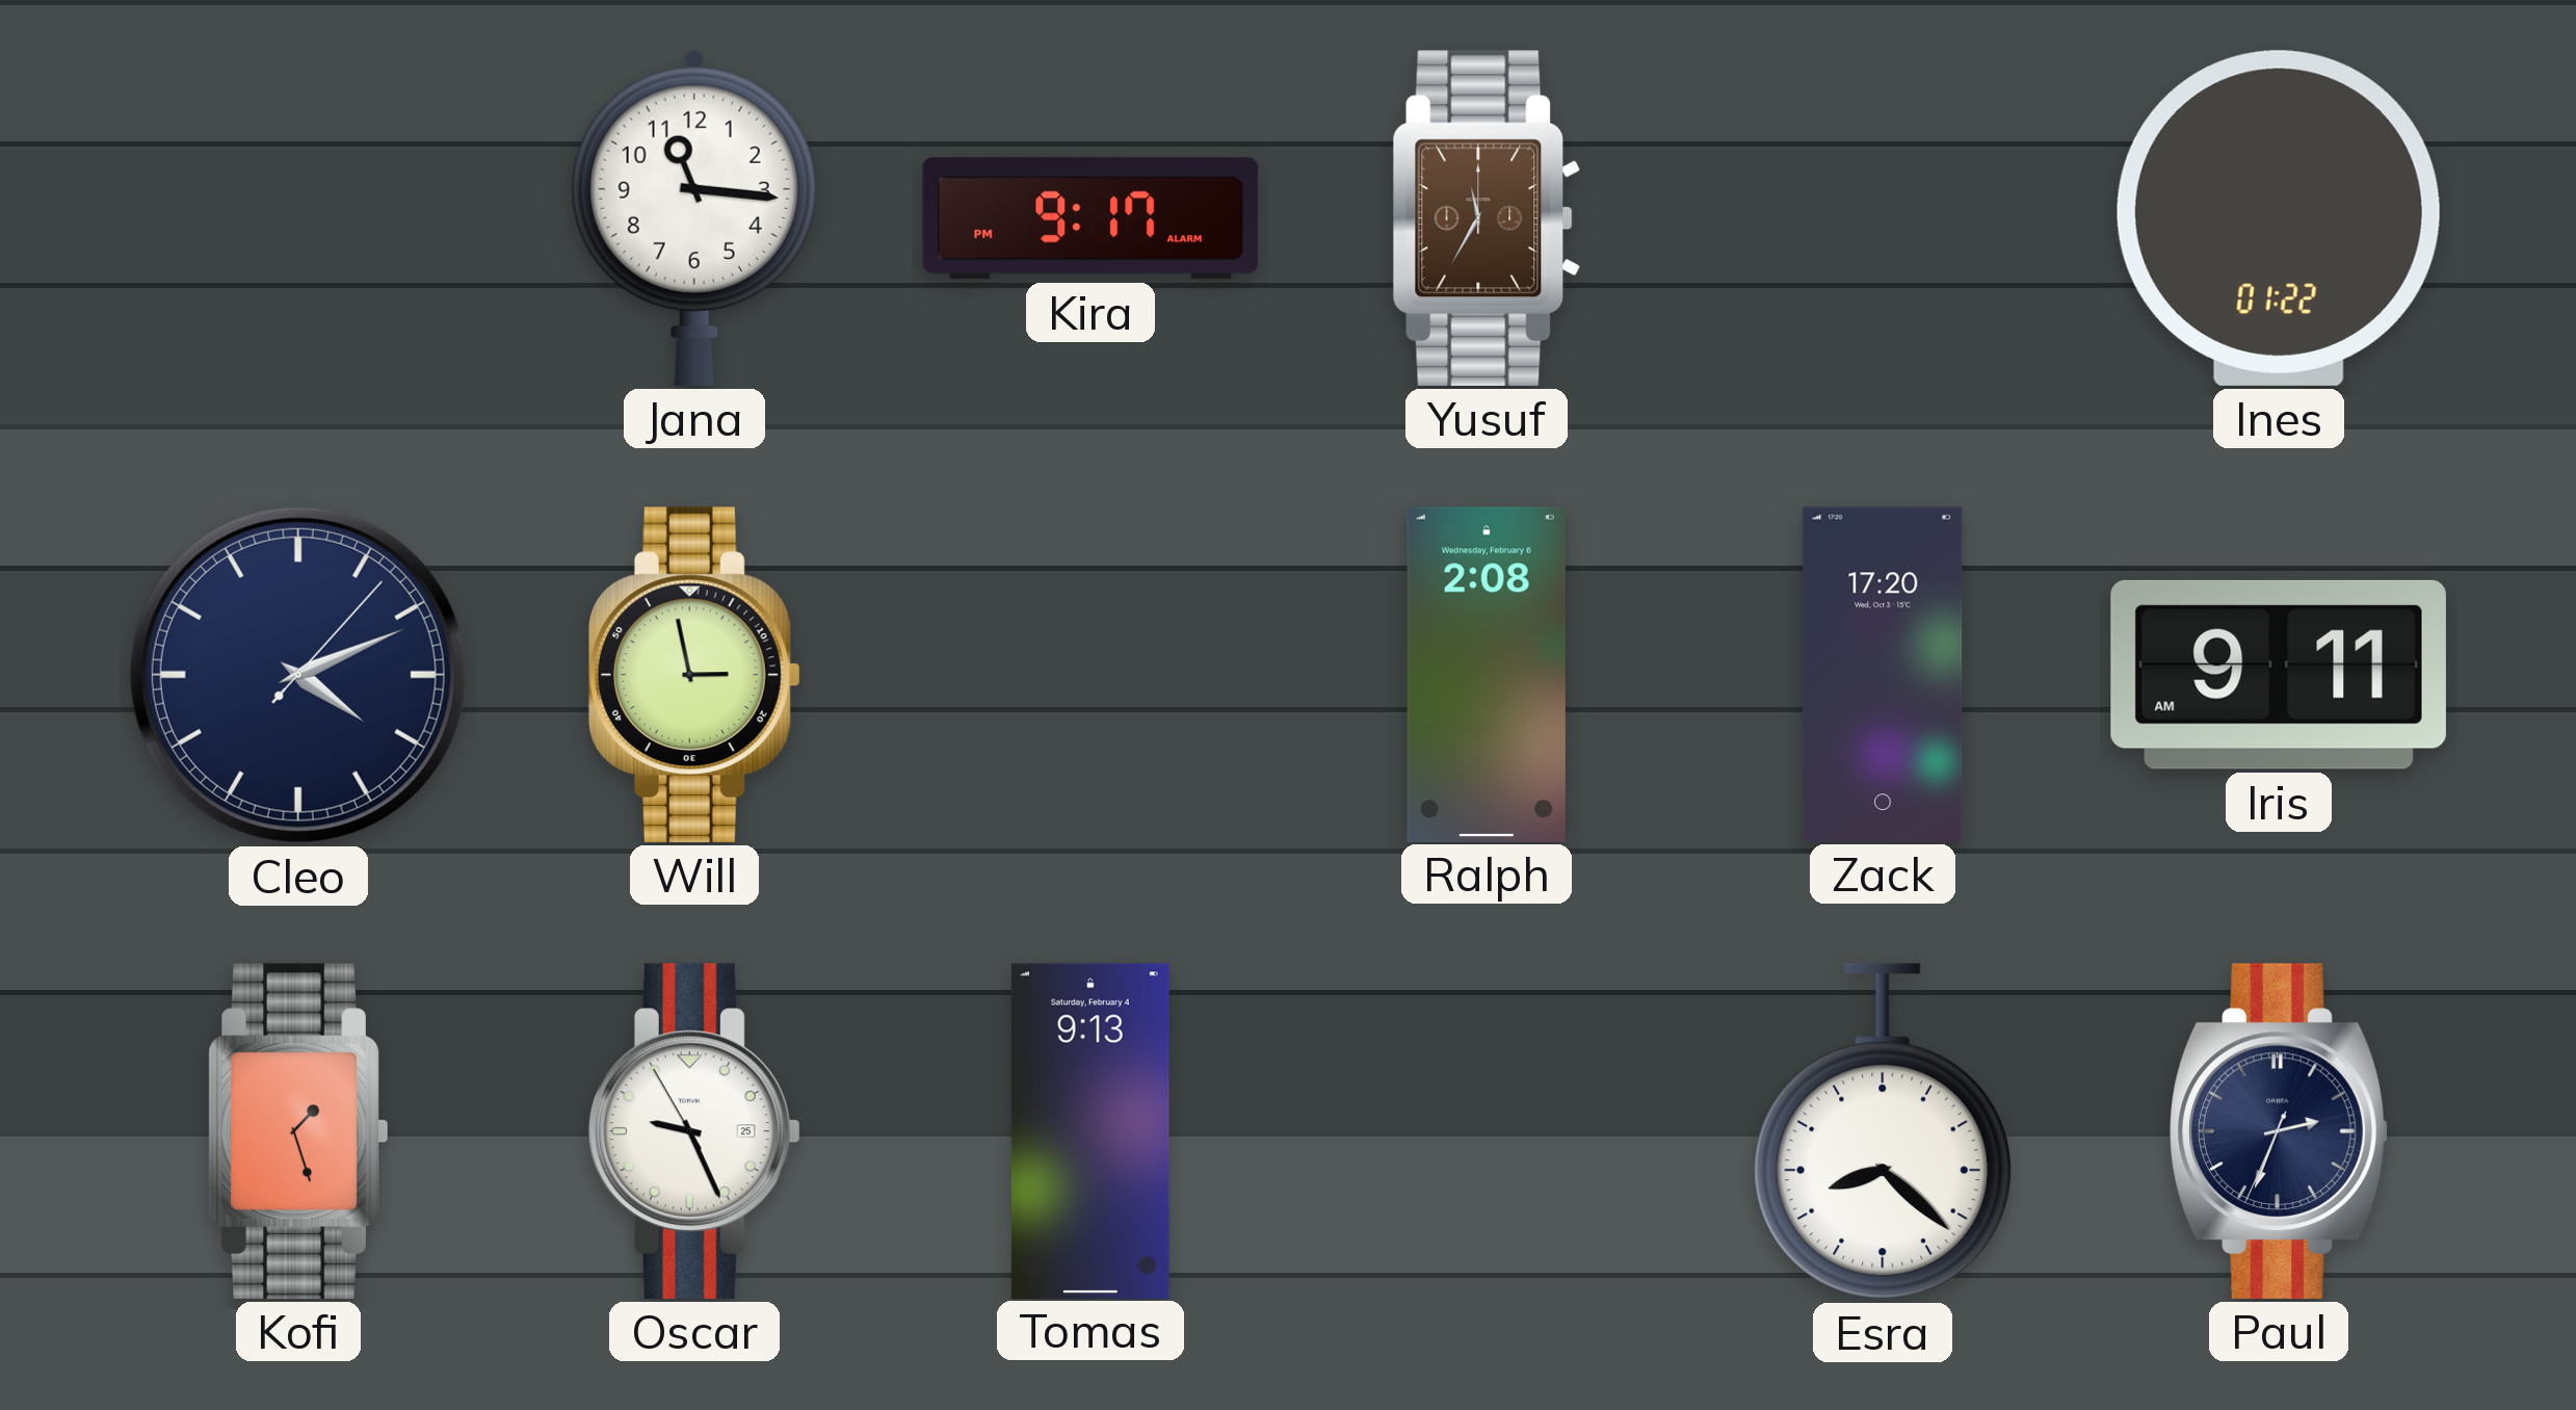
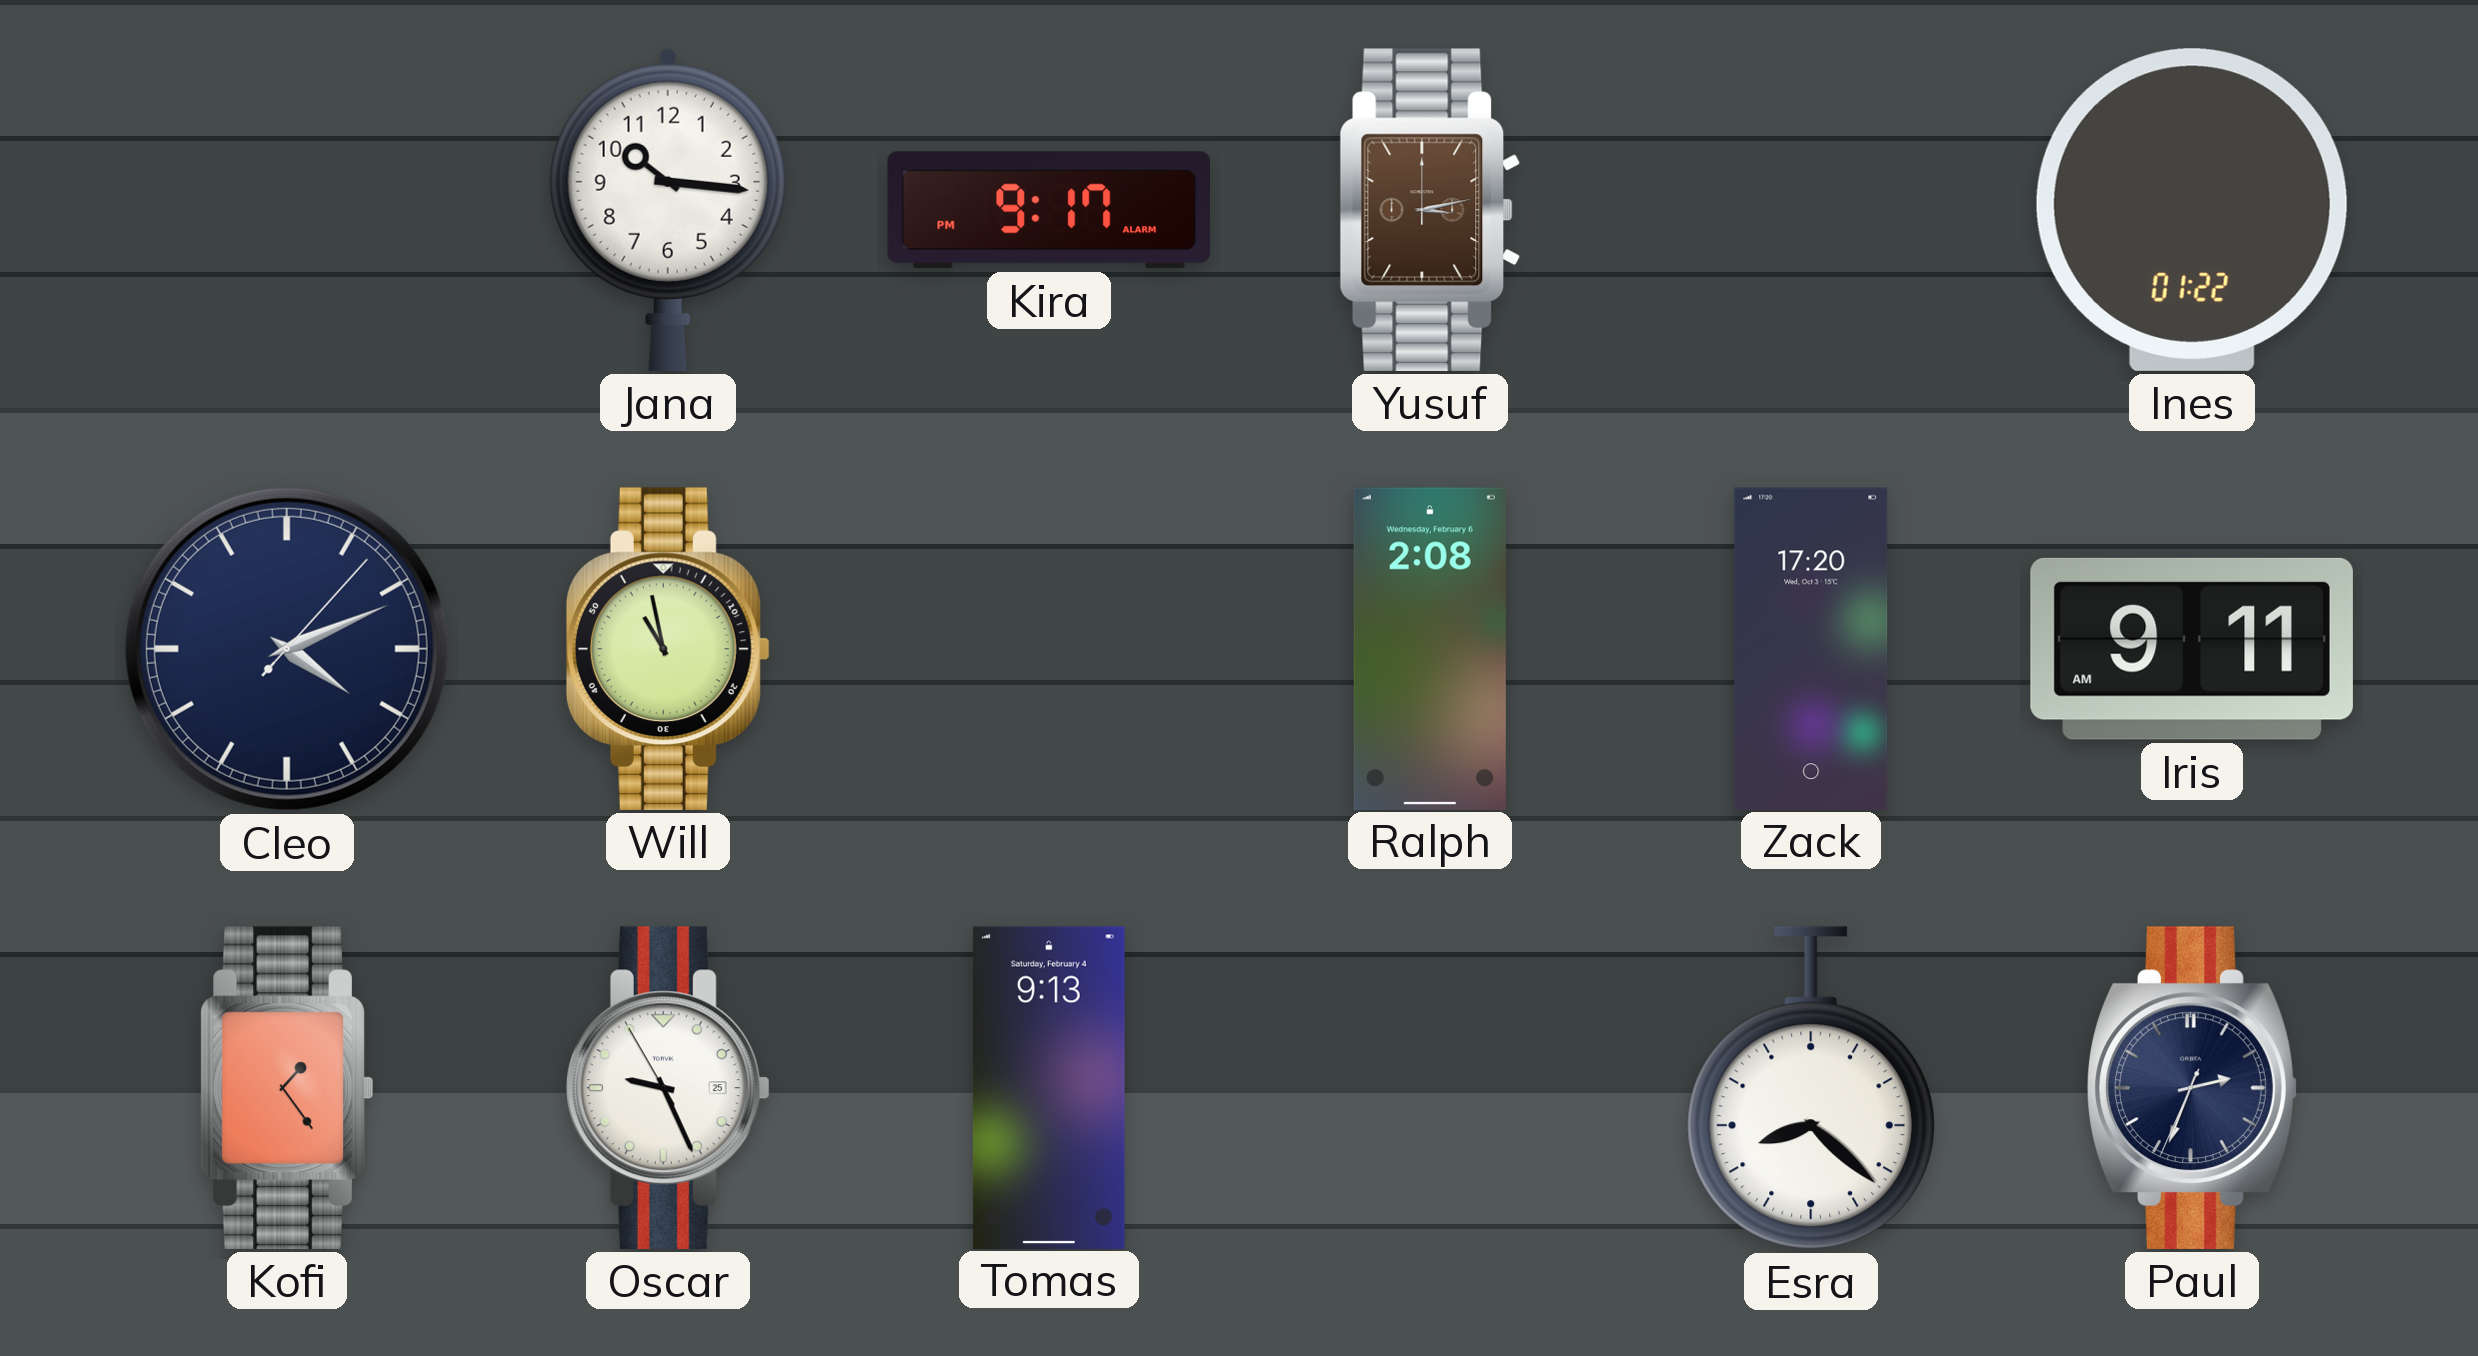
Jana: 11:16 -> 10:16
Yusuf: 11:35 -> 3:13
Will: 2:58 -> 10:58
Kofi: 1:27 -> 1:24
